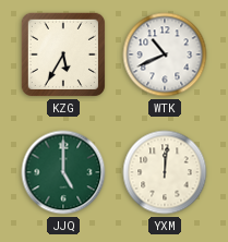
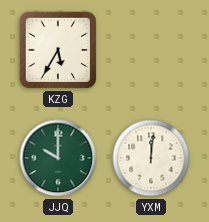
WTK: 10:41 -> none
JJQ: 5:00 -> 10:00
